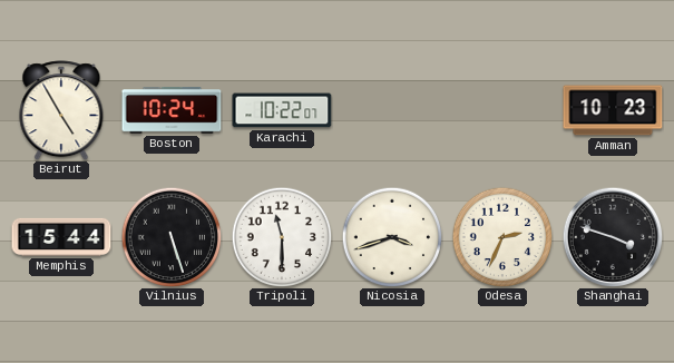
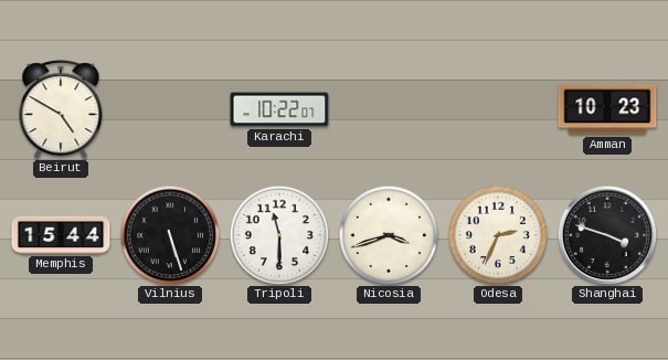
Beirut: 4:55 -> 4:50
Boston: 10:24 -> none
